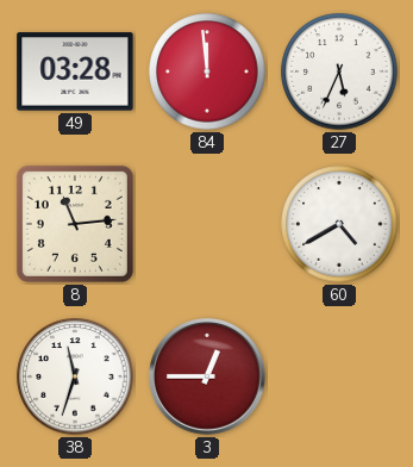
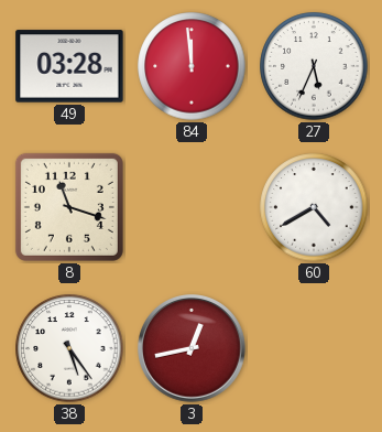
8: 11:14 -> 11:18
38: 11:33 -> 5:24
3: 12:45 -> 12:43
